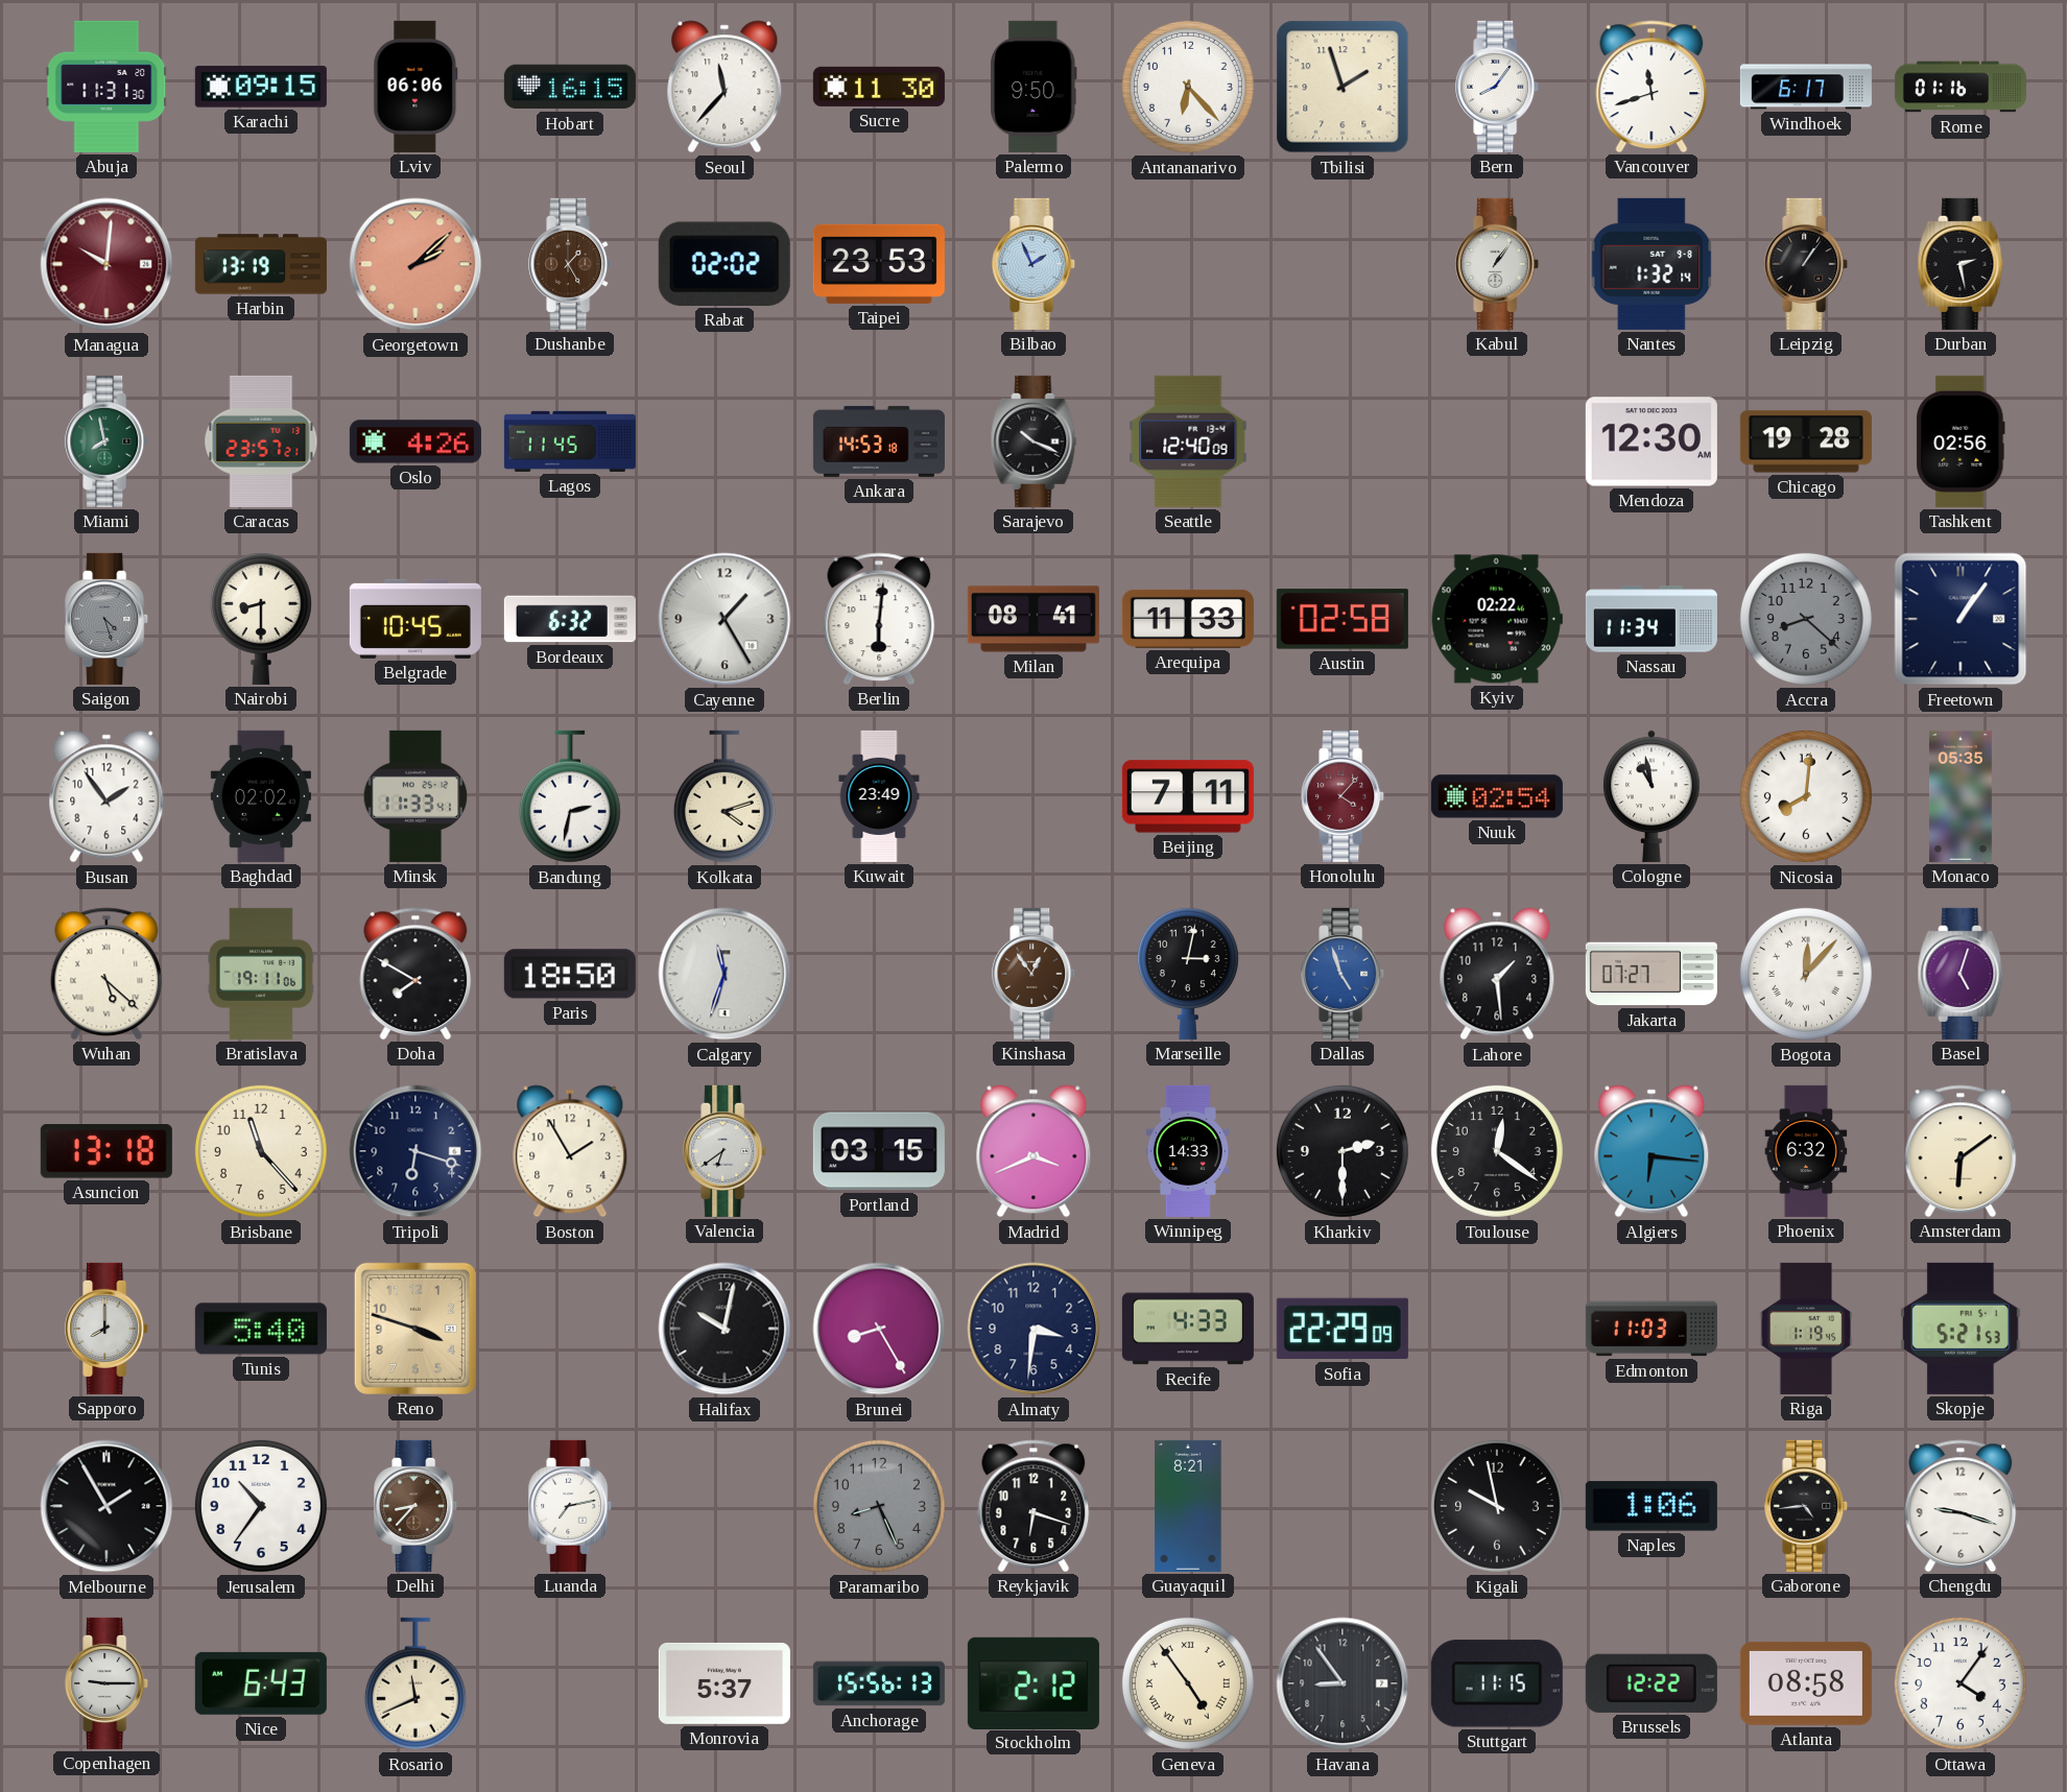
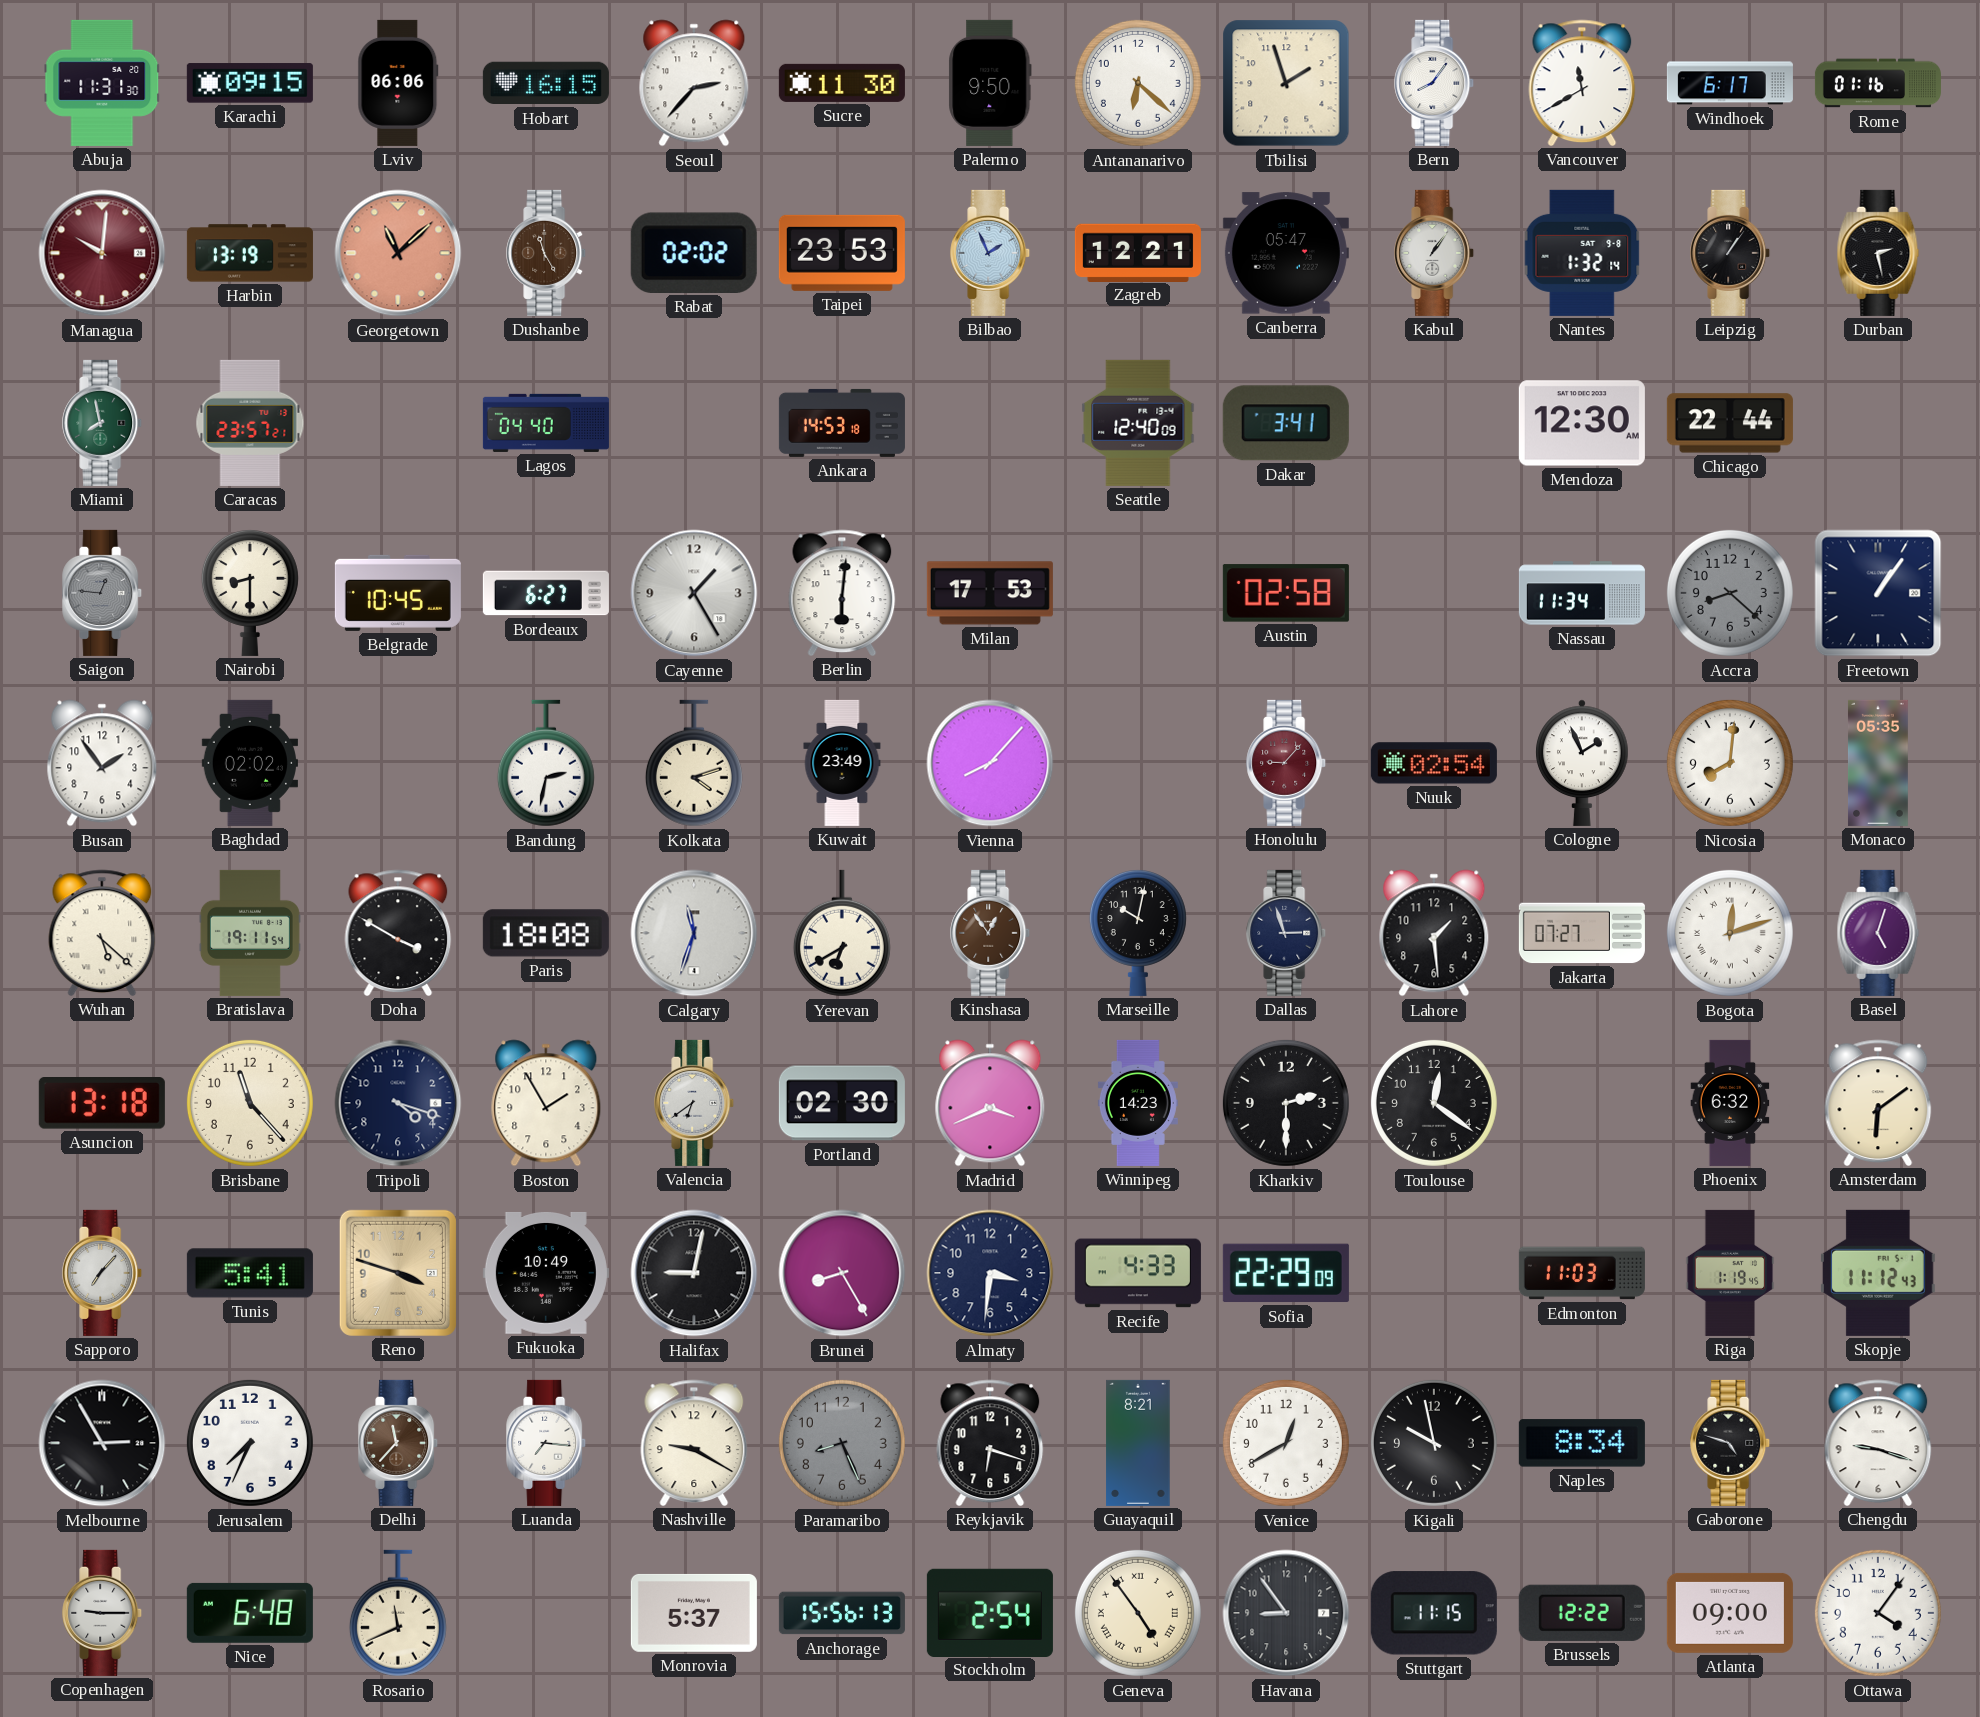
Seoul: 11:37 -> 2:37
Antananarivo: 6:23 -> 6:22
Vancouver: 11:42 -> 11:40
Georgetown: 2:08 -> 11:08
Dushanbe: 1:25 -> 11:25
Zagreb: none -> 12:21
Canberra: none -> 05:47
Oslo: 4:26 -> none
Lagos: 11:45 -> 04:40
Sarajevo: 10:19 -> none
Dakar: none -> 3:41
Chicago: 19:28 -> 22:44
Tashkent: 02:56 -> none
Saigon: 4:27 -> 12:46
Bordeaux: 6:32 -> 6:27
Milan: 08:41 -> 17:53
Arequipa: 11:33 -> none
Kyiv: 02:22 -> none
Minsk: 11:33 -> none
Vienna: none -> 8:07
Beijing: 7:11 -> none
Honolulu: 4:07 -> 9:07
Cologne: 10:58 -> 1:56
Bratislava: 19:11:06 -> 19:11:54
Doha: 7:50 -> 3:50
Paris: 18:50 -> 18:08
Yerevan: none -> 6:40
Marseille: 3:02 -> 10:02
Dallas: 4:57 -> 2:57
Dallas dial: blue -> navy
Bogota: 12:07 -> 12:12
Tripoli: 6:18 -> 4:18
Portland: 03:15 -> 02:30
Winnipeg: 14:33 -> 14:23
Algiers: 6:16 -> none
Sapporo: 8:00 -> 7:07
Tunis: 5:40 -> 5:41
Fukuoka: none -> 10:49
Halifax: 10:02 -> 9:02
Skopje: 5:21 -> 11:12
Melbourne: 1:55 -> 2:55
Jerusalem: 10:36 -> 7:34
Delhi: 8:37 -> 11:37
Luanda: 7:13 -> 7:16
Nashville: none -> 9:20
Venice: none -> 12:40
Naples: 1:06 -> 8:34
Gaborone: 4:44 -> 4:48
Nice: 6:43 -> 6:48
Stockholm: 2:12 -> 2:54
Atlanta: 08:58 -> 09:00
